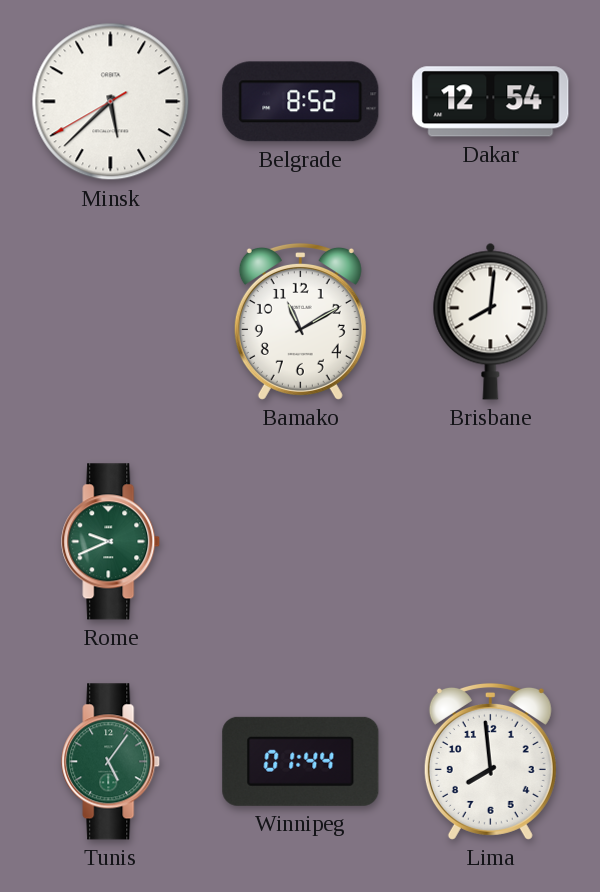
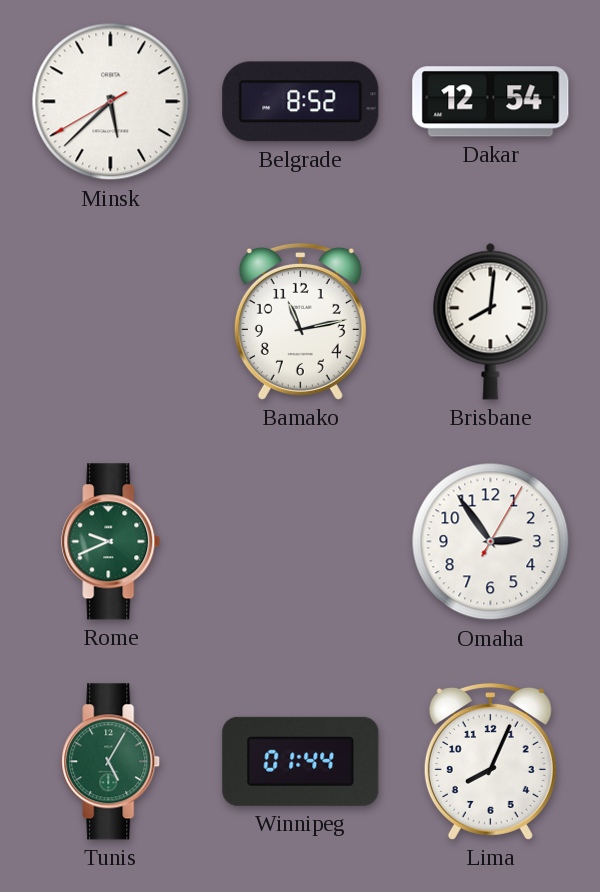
Bamako: 11:10 -> 11:13
Omaha: none -> 2:54
Tunis: 5:06 -> 5:05
Lima: 7:59 -> 8:04
